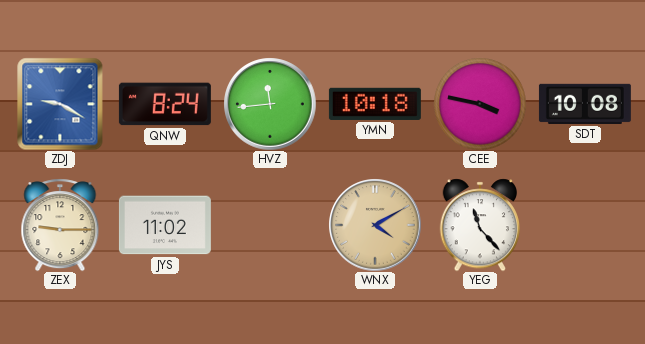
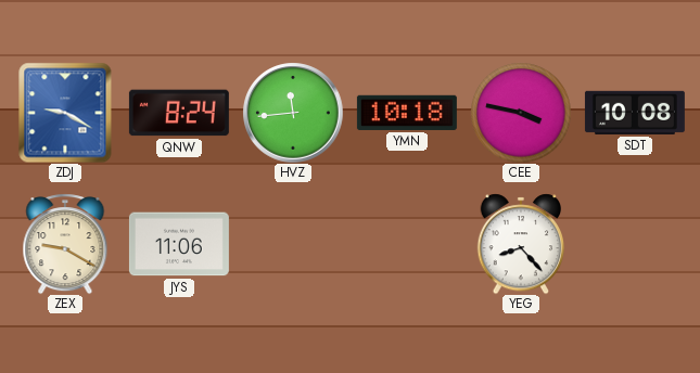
ZEX: 9:15 -> 9:20
JYS: 11:02 -> 11:06
WNX: 4:10 -> none
YEG: 11:23 -> 8:23
